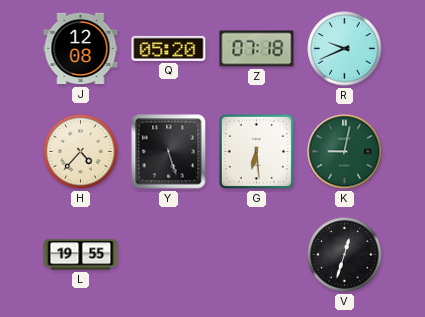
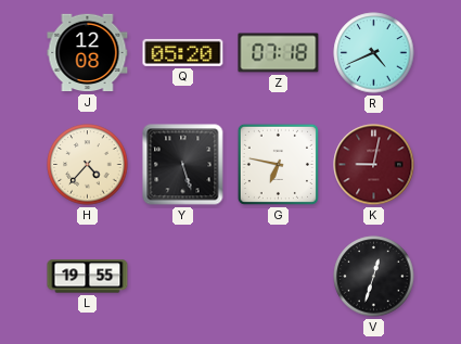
R: 9:41 -> 4:41
G: 6:29 -> 6:47
K dial: green -> burgundy
